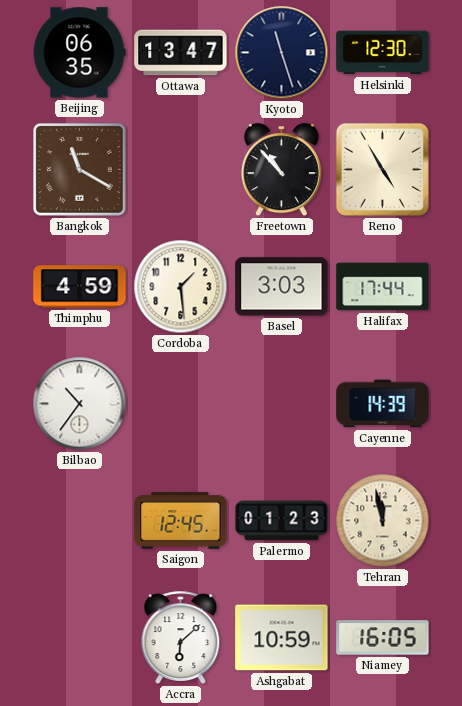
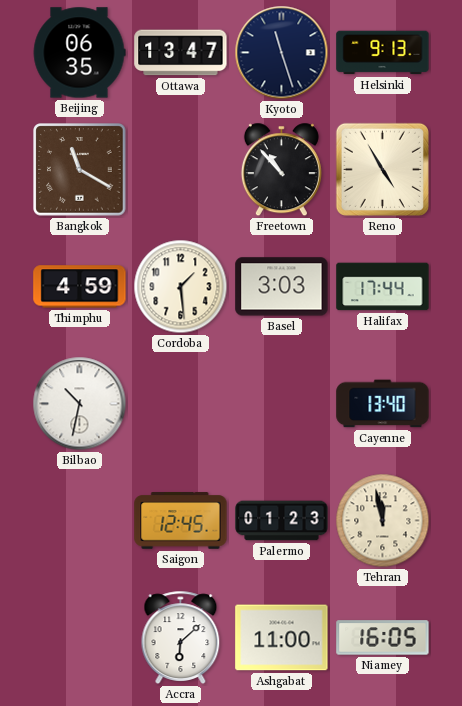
Helsinki: 12:30 -> 9:13
Bilbao: 10:36 -> 10:32
Cayenne: 14:39 -> 13:40
Ashgabat: 10:59 -> 11:00
